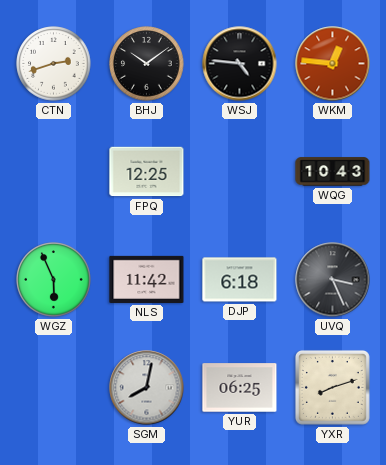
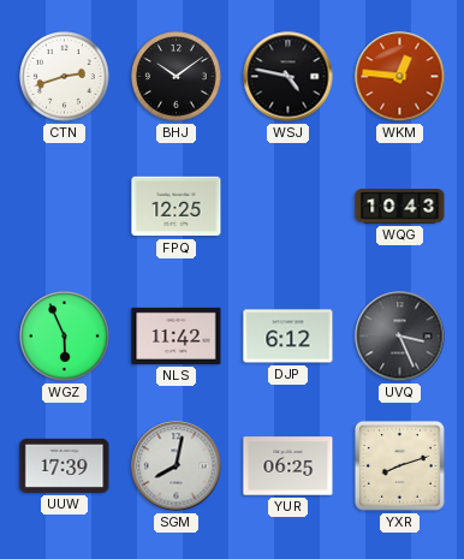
WSJ: 4:46 -> 4:47
DJP: 6:18 -> 6:12
UUW: none -> 17:39
